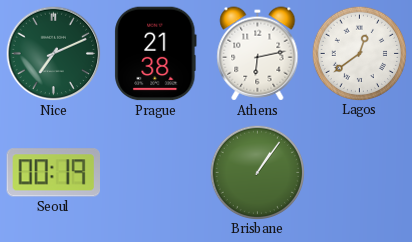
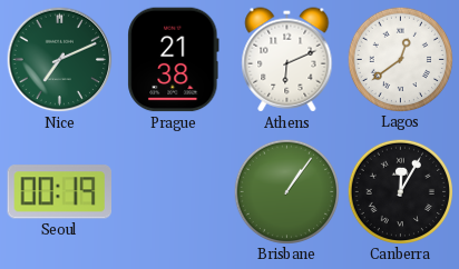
Athens: 6:13 -> 6:11
Canberra: none -> 12:05
